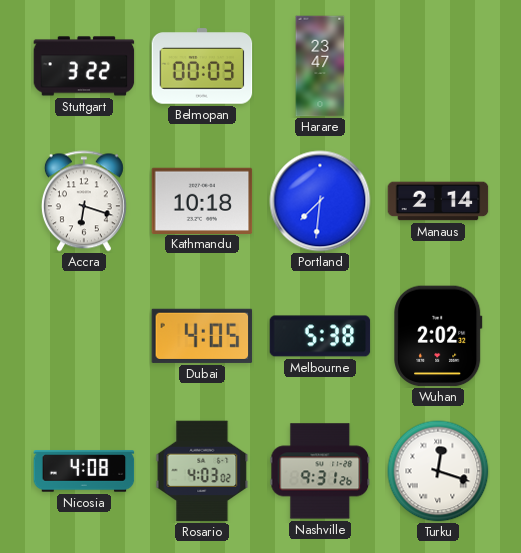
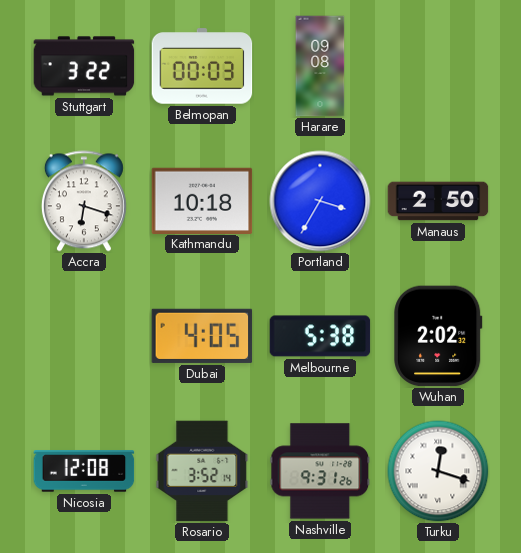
Harare: 23:47 -> 09:08
Portland: 7:31 -> 3:35
Manaus: 2:14 -> 2:50
Nicosia: 4:08 -> 12:08
Rosario: 4:03 -> 3:52
